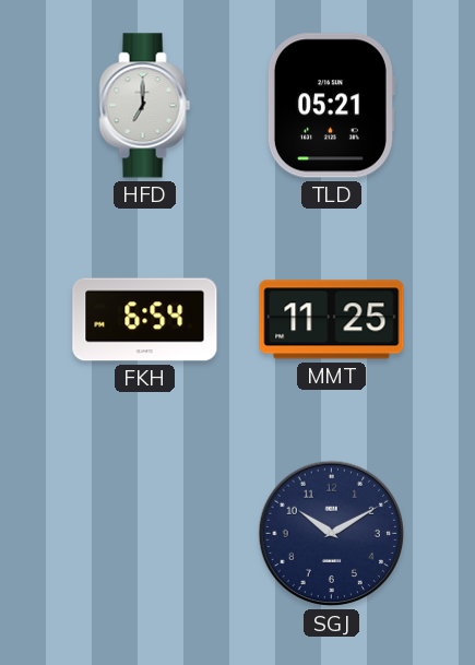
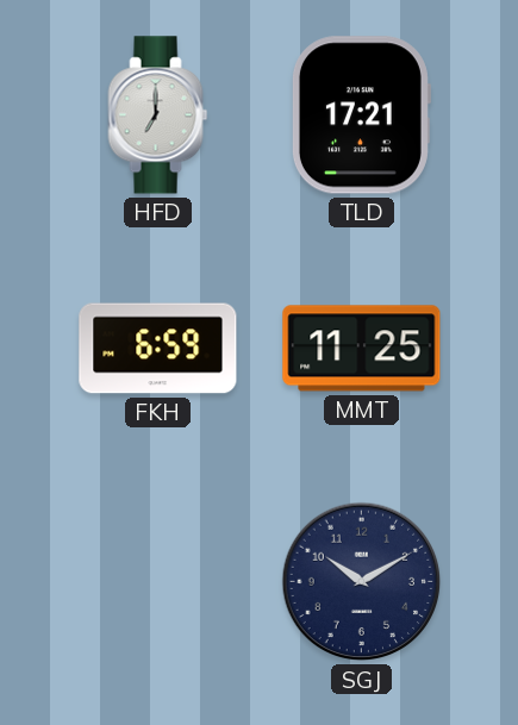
TLD: 05:21 -> 17:21
FKH: 6:54 -> 6:59
